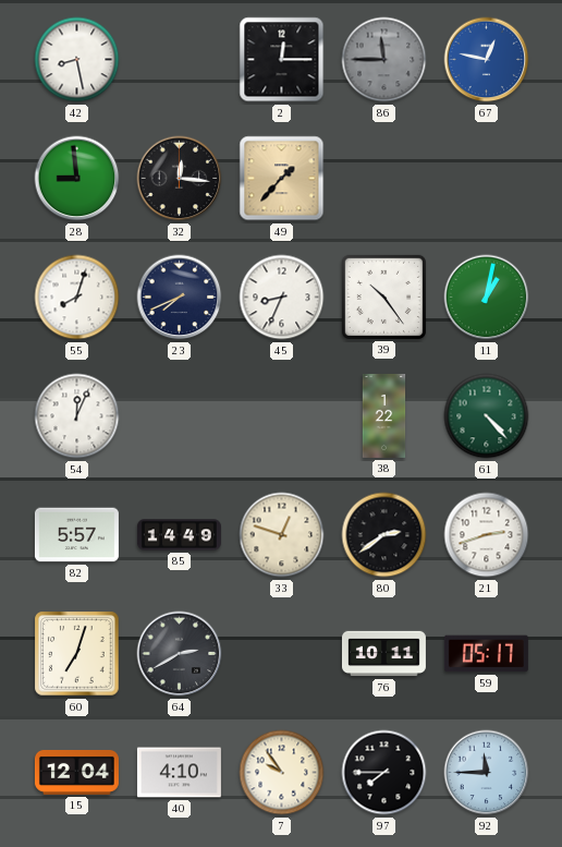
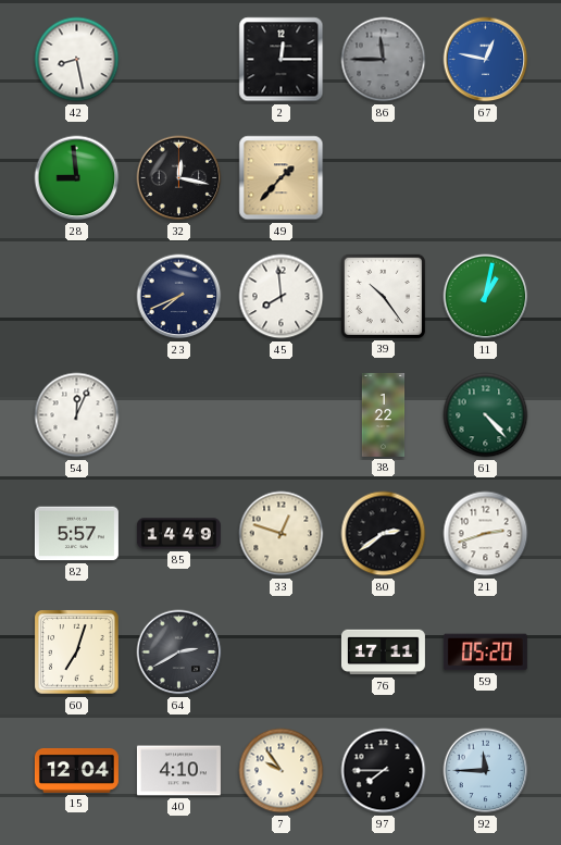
32: 12:16 -> 12:17
55: 8:03 -> none
45: 8:34 -> 7:59
76: 10:11 -> 17:11
59: 05:17 -> 05:20
